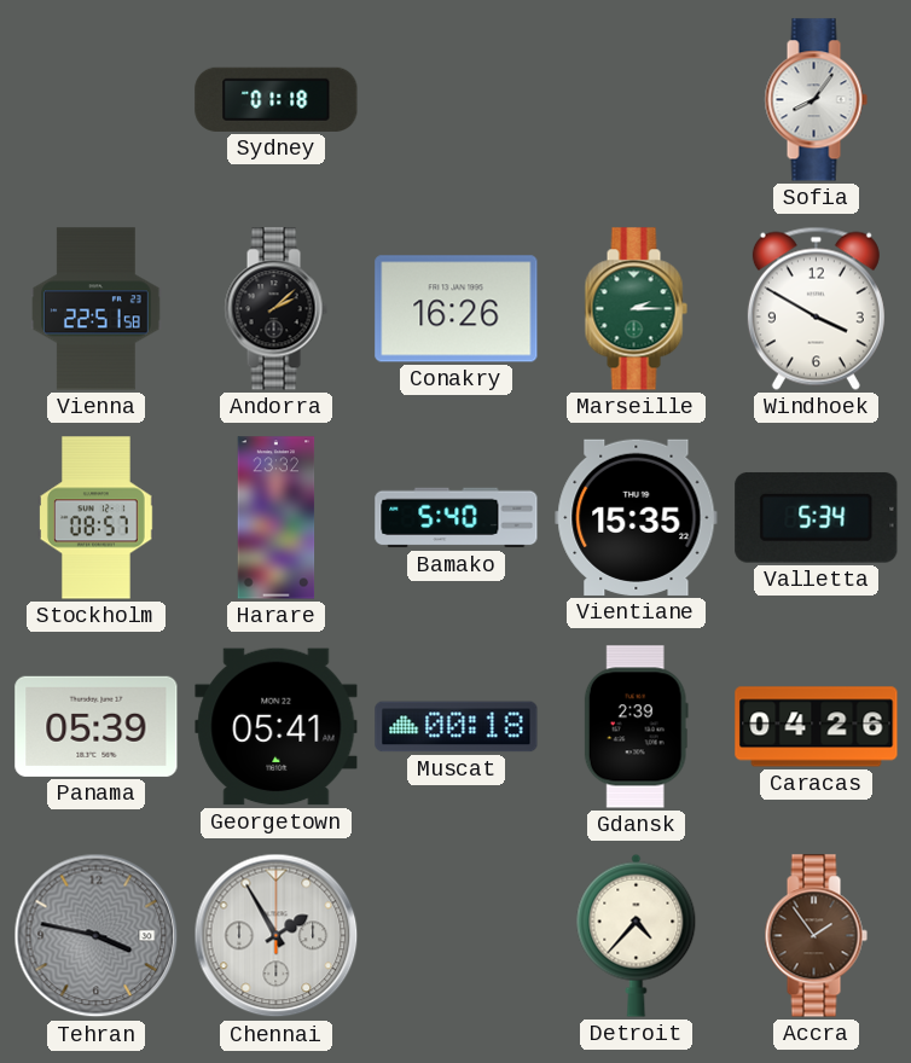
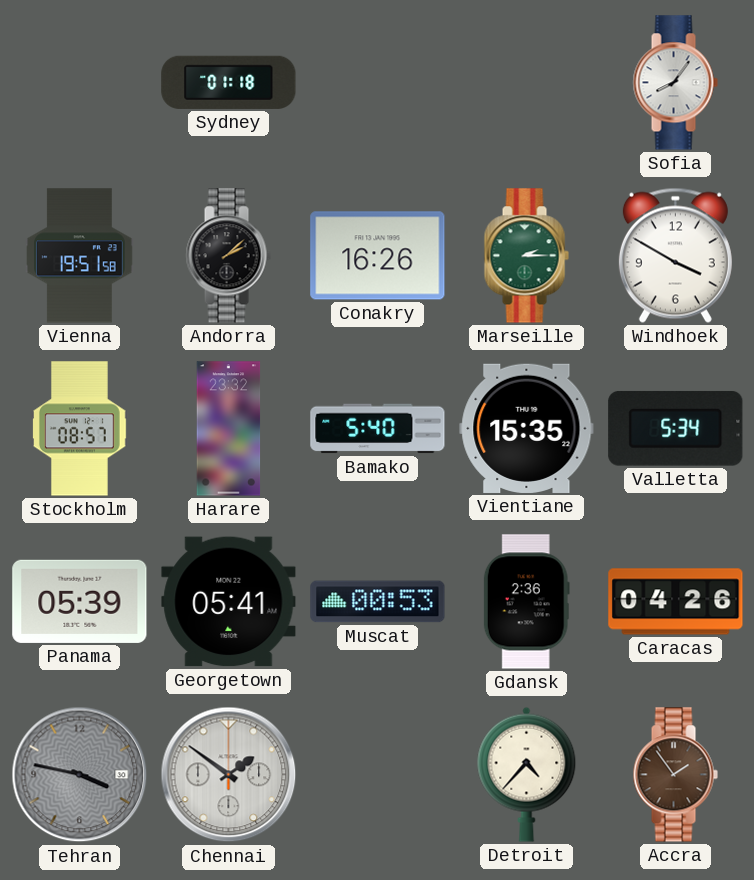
Vienna: 22:51 -> 19:51
Muscat: 00:18 -> 00:53
Gdansk: 2:39 -> 2:36
Chennai: 1:55 -> 1:51
